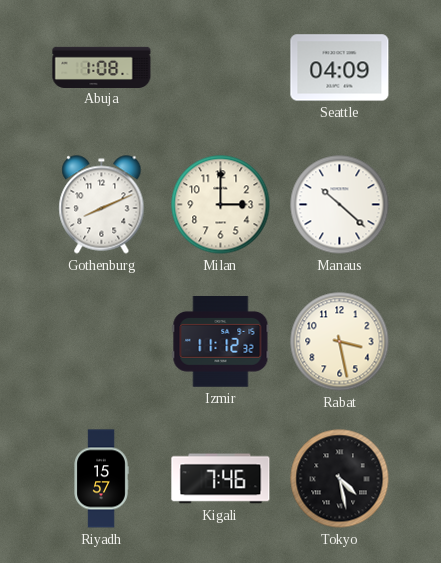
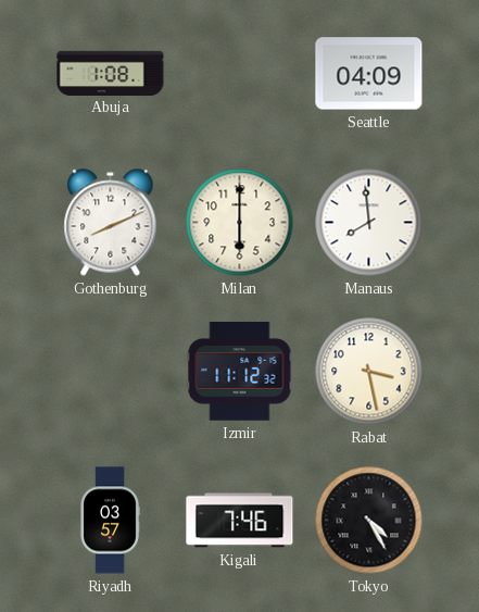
Milan: 3:00 -> 6:00
Manaus: 10:22 -> 7:59
Riyadh: 15:57 -> 03:57
Tokyo: 4:28 -> 4:25
